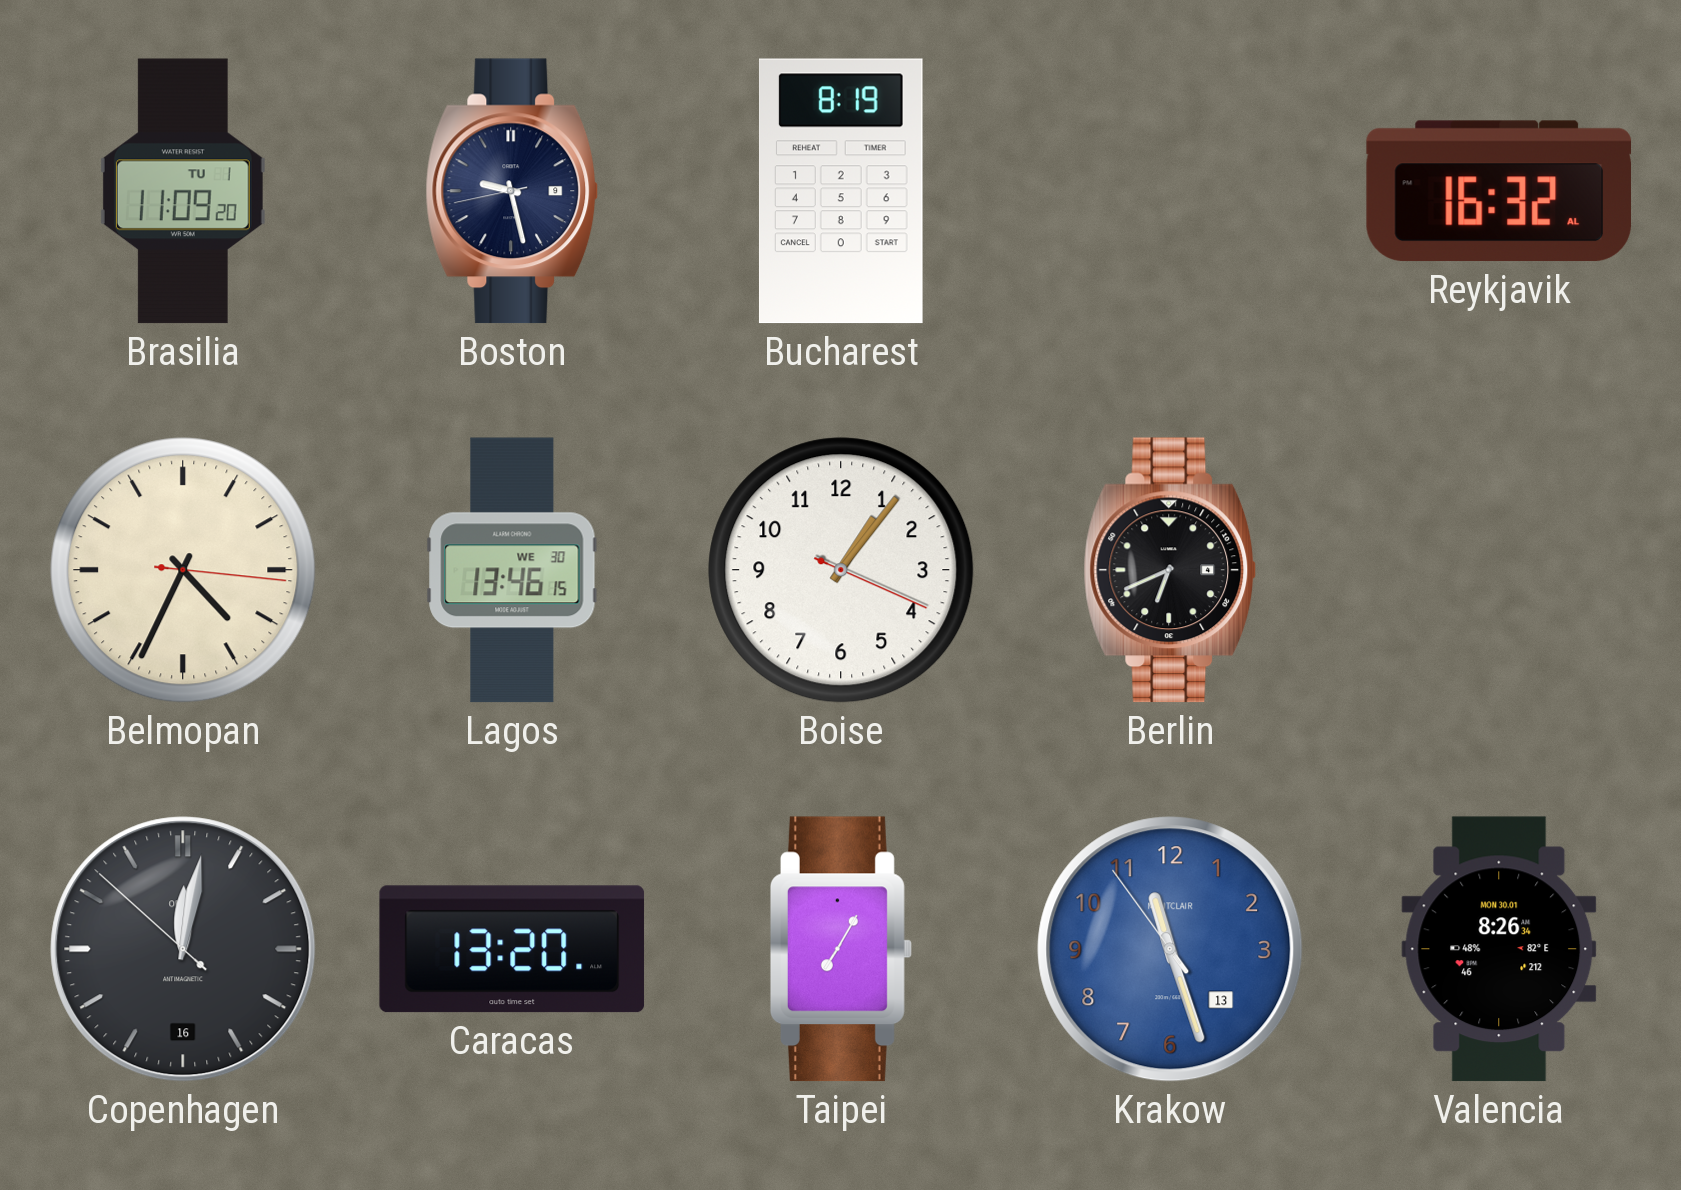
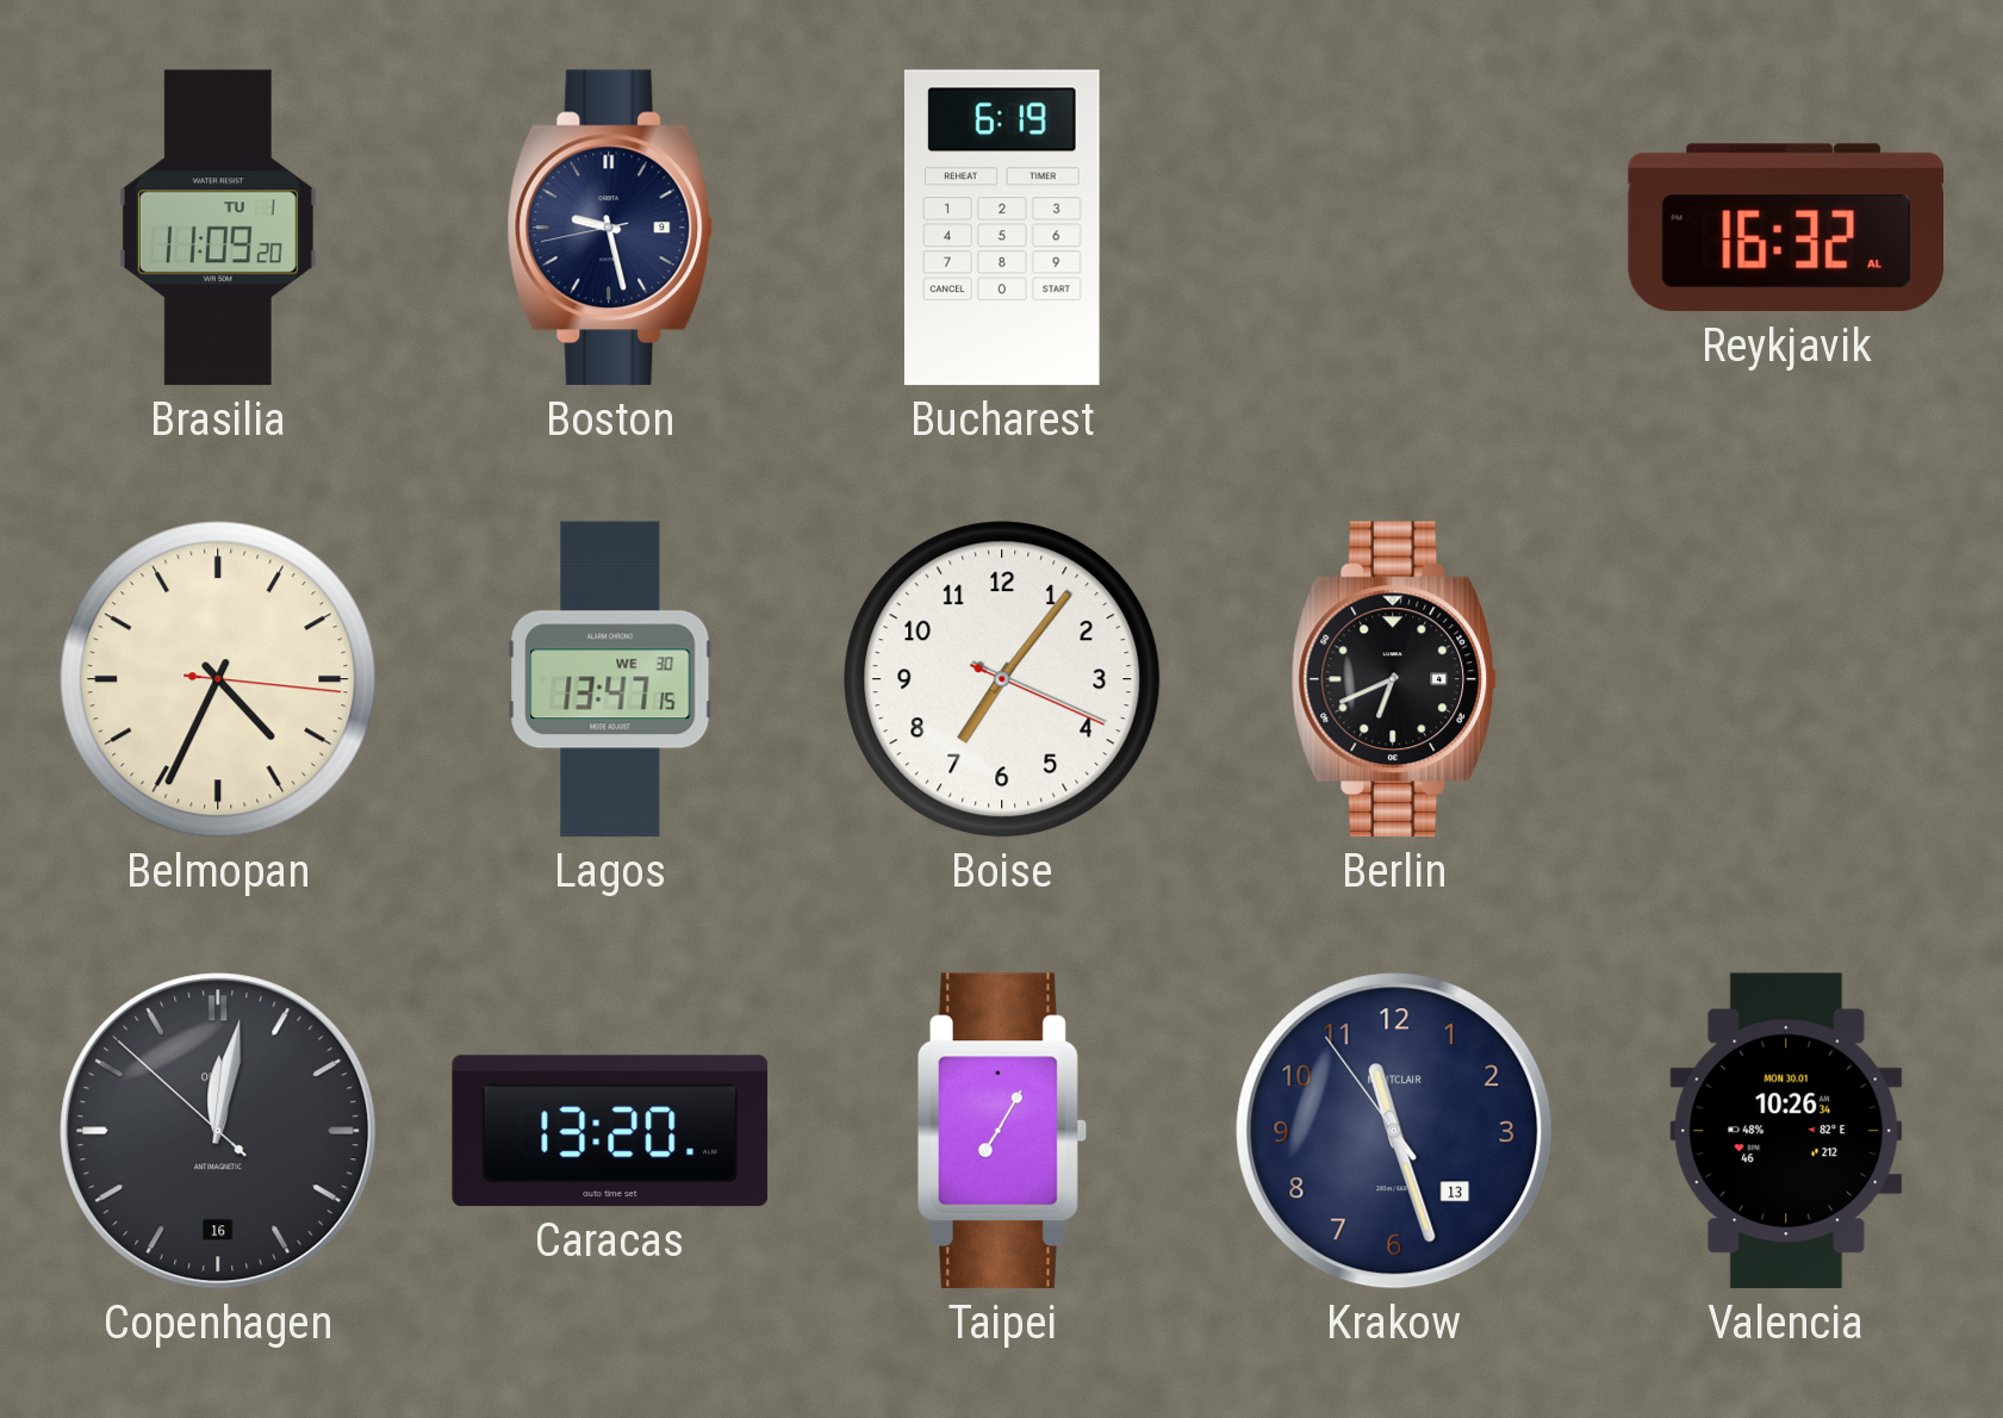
Bucharest: 8:19 -> 6:19
Lagos: 13:46 -> 13:47
Boise: 1:06 -> 7:06
Krakow dial: blue -> navy
Valencia: 8:26 -> 10:26
